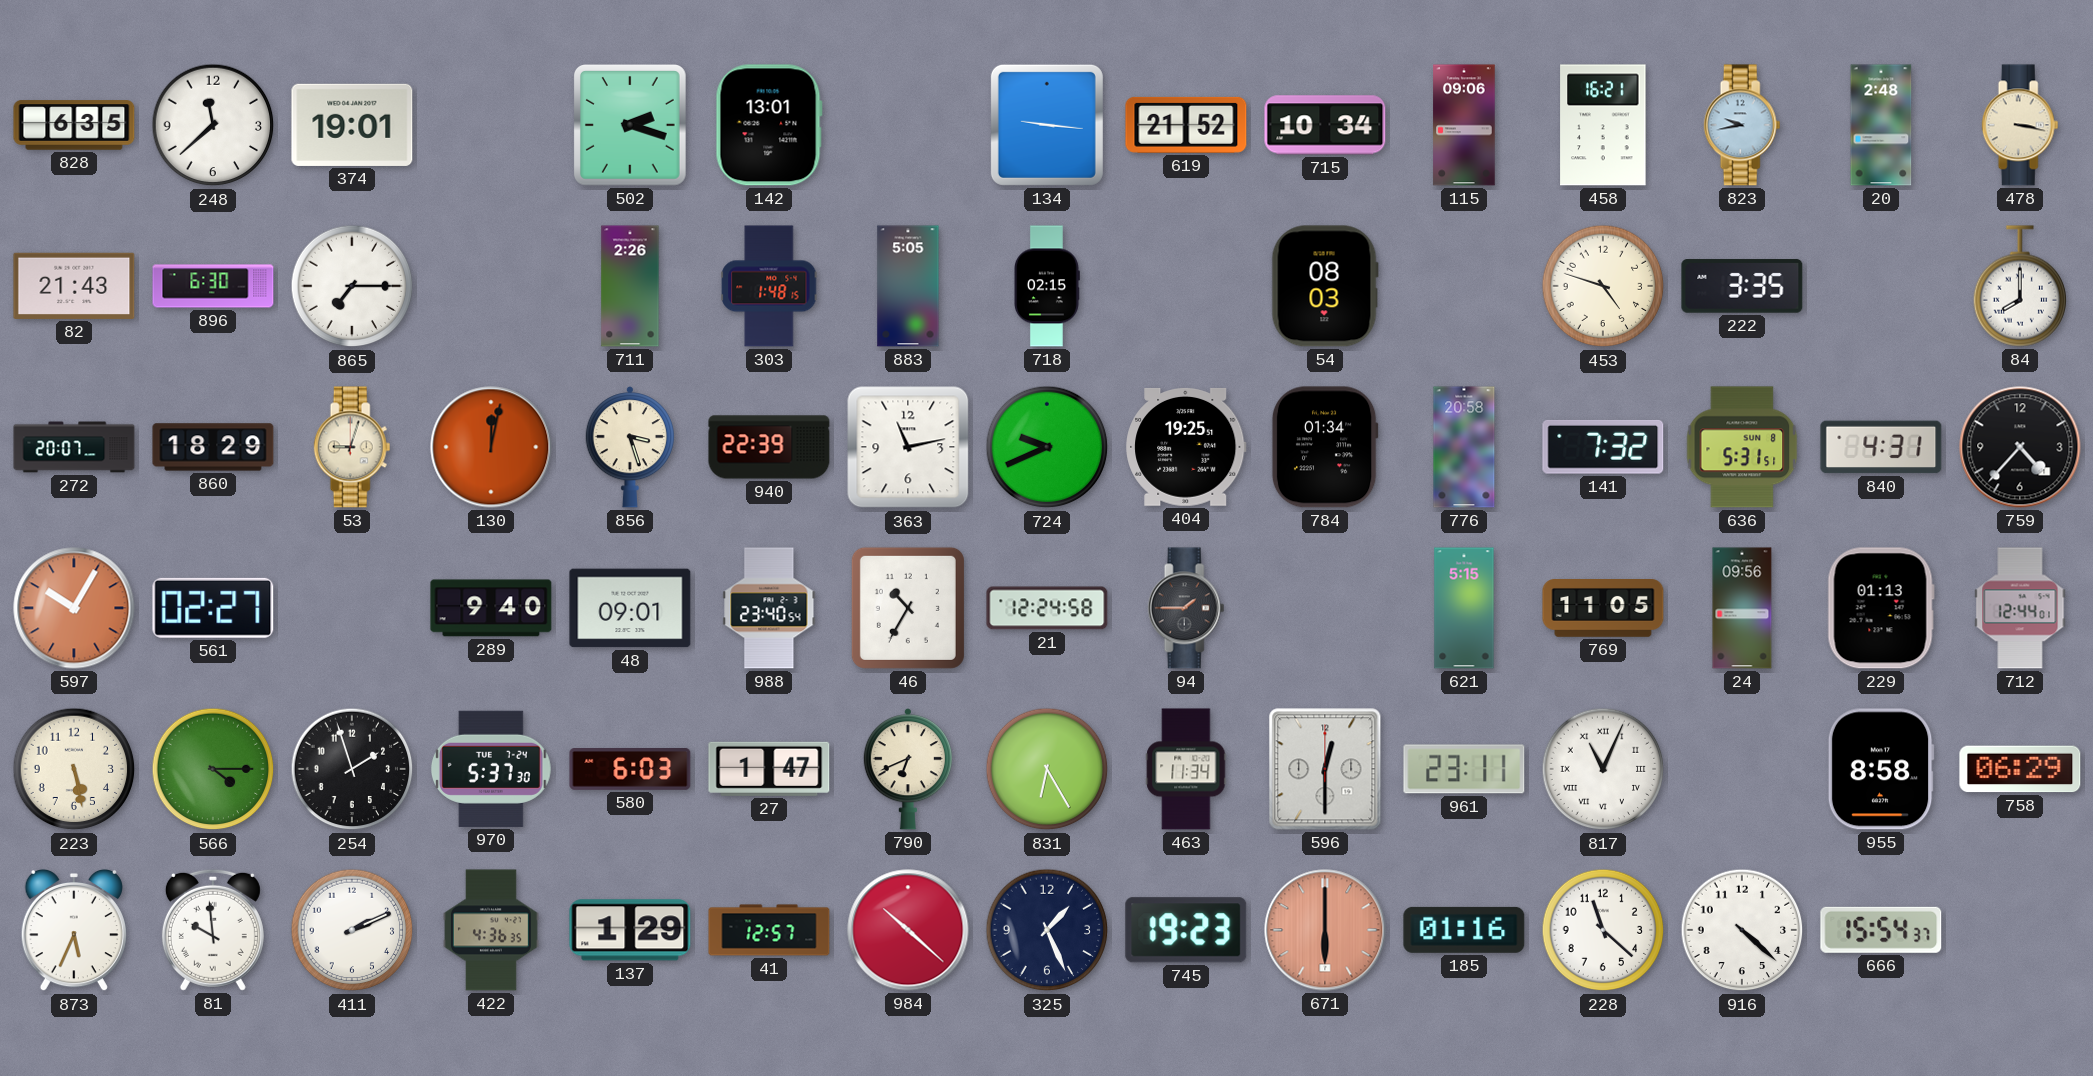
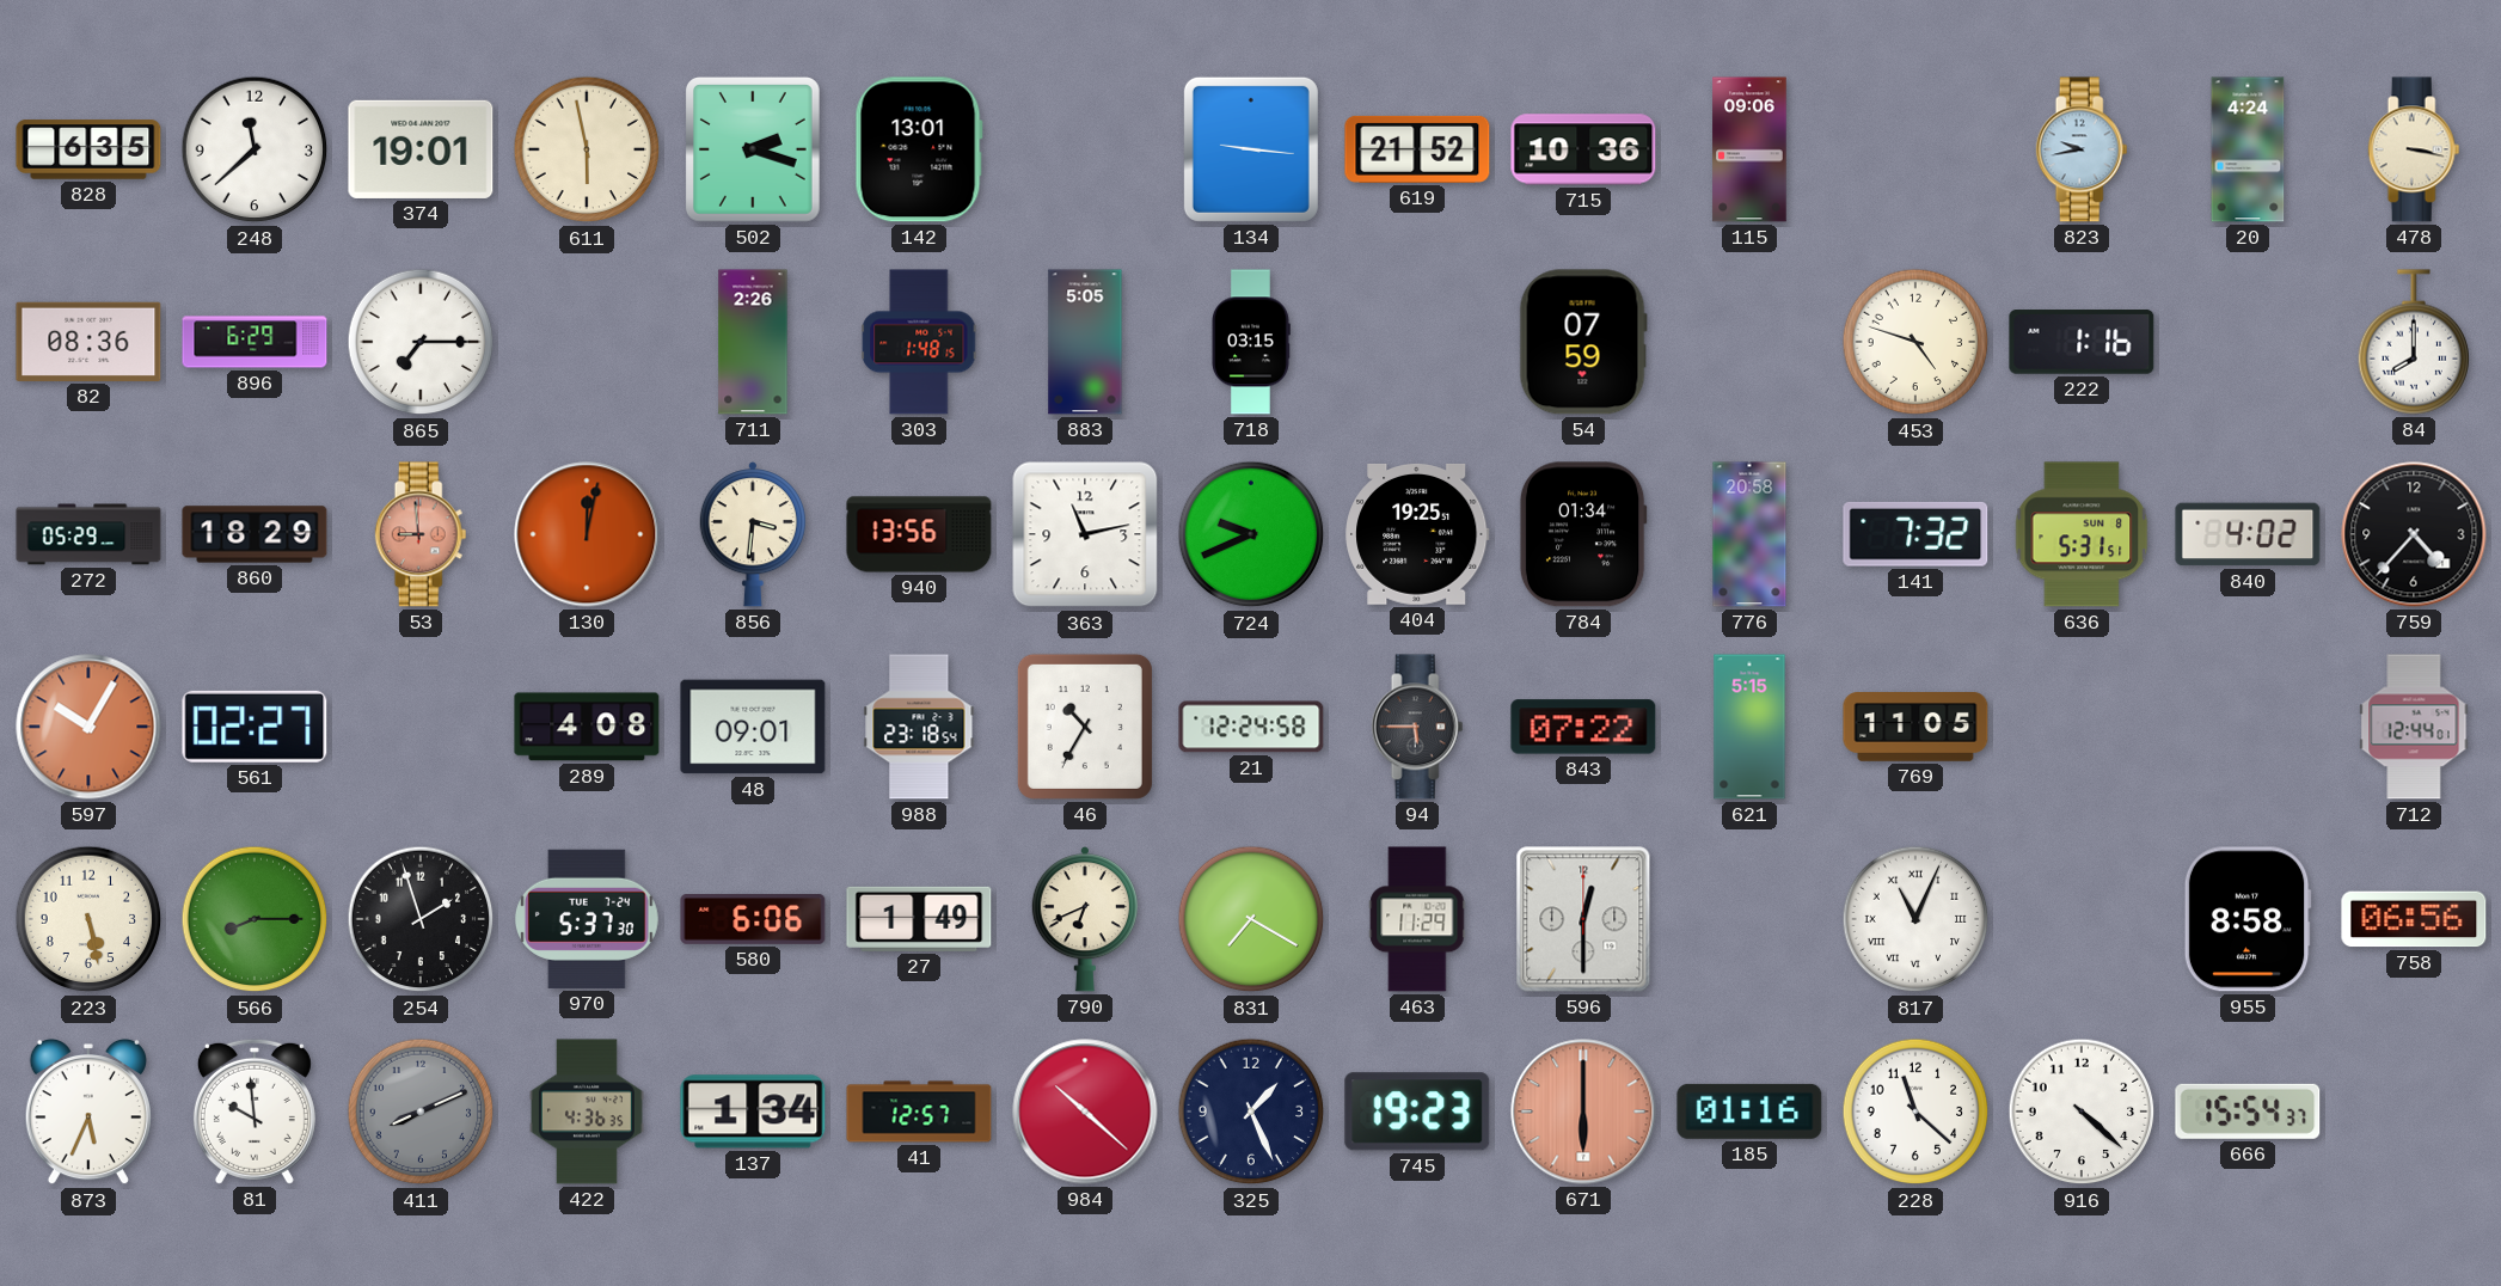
611: none -> 5:58
715: 10:34 -> 10:36
458: 16:21 -> none
20: 2:48 -> 4:24
82: 21:43 -> 08:36
896: 6:30 -> 6:29
718: 02:15 -> 03:15
54: 08:03 -> 07:59
222: 3:35 -> 1:16
272: 20:07 -> 05:29
53: 9:03 -> 8:59
53 dial: cream -> salmon
856: 3:27 -> 3:31
940: 22:39 -> 13:56
840: 4:31 -> 4:02
289: 9:40 -> 4:08
988: 23:40 -> 23:18
94: 1:45 -> 5:45
843: none -> 07:22
24: 09:56 -> none
229: 01:13 -> none
566: 4:15 -> 8:15
580: 6:03 -> 6:06
27: 1:47 -> 1:49
831: 6:25 -> 7:20
463: 11:34 -> 11:29
961: 23:11 -> none
758: 06:29 -> 06:56
411: 2:11 -> 8:11
411 dial: white -> grey
137: 1:29 -> 1:34
